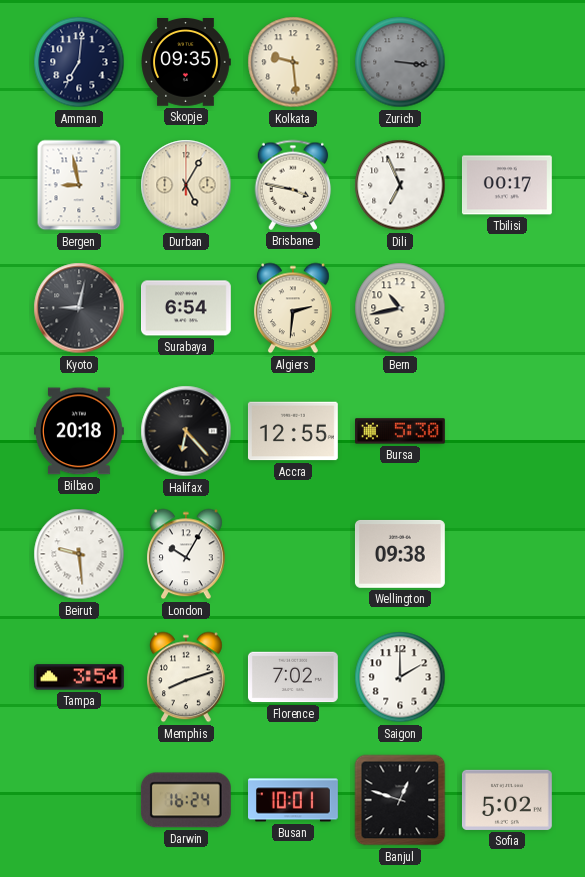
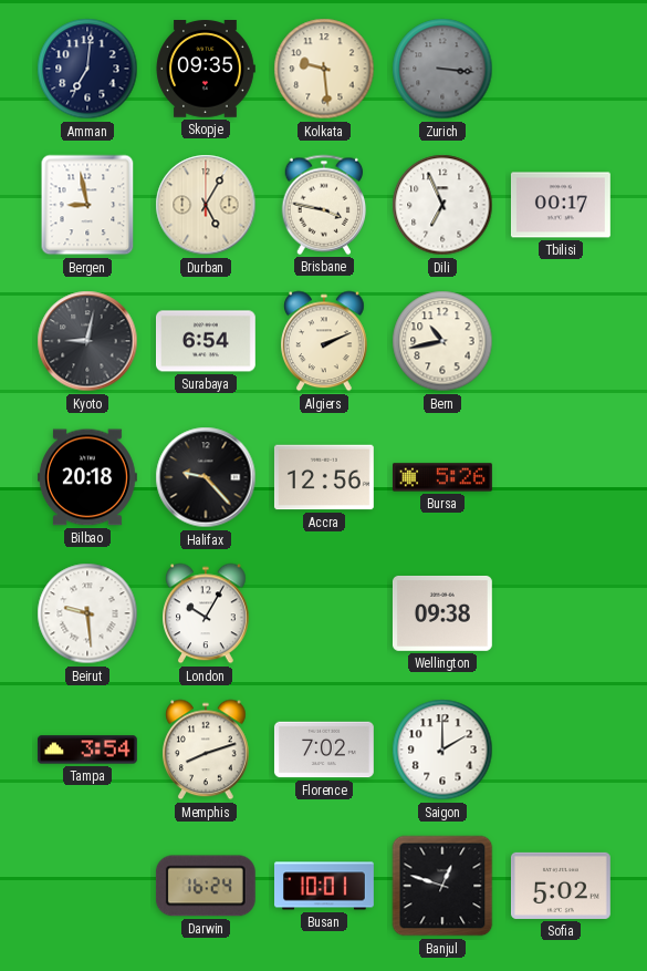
Algiers: 2:31 -> 2:11
Halifax: 6:23 -> 9:23
Accra: 12:55 -> 12:56
Bursa: 5:30 -> 5:26
